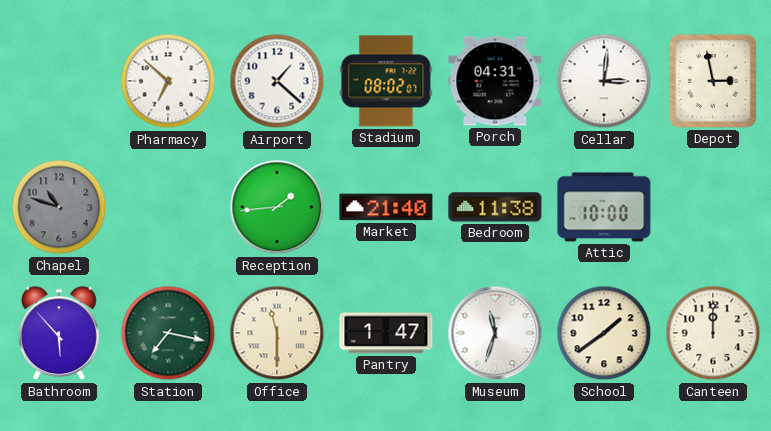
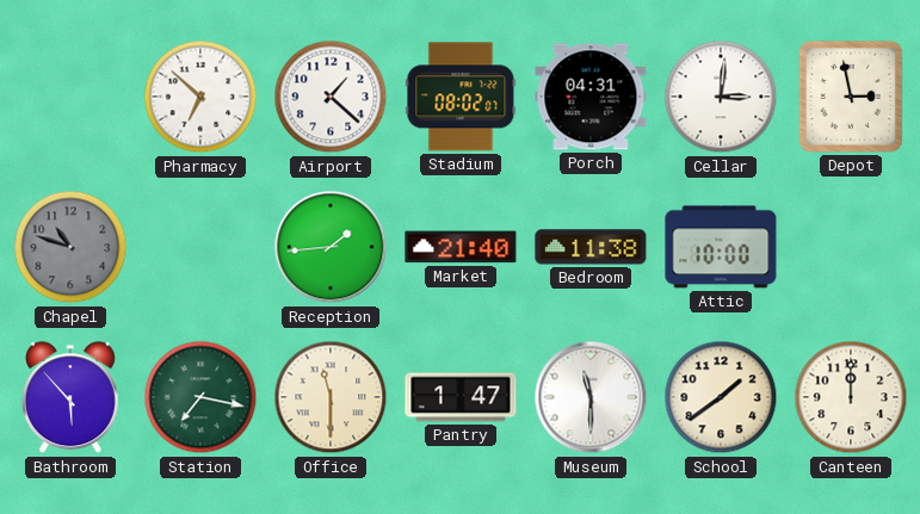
Museum: 11:33 -> 11:30
